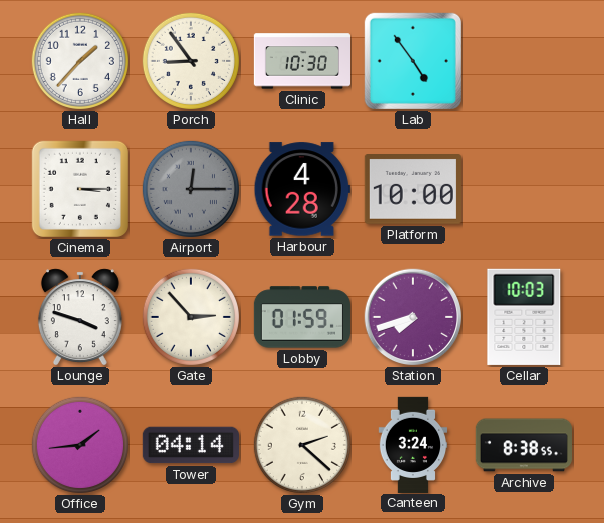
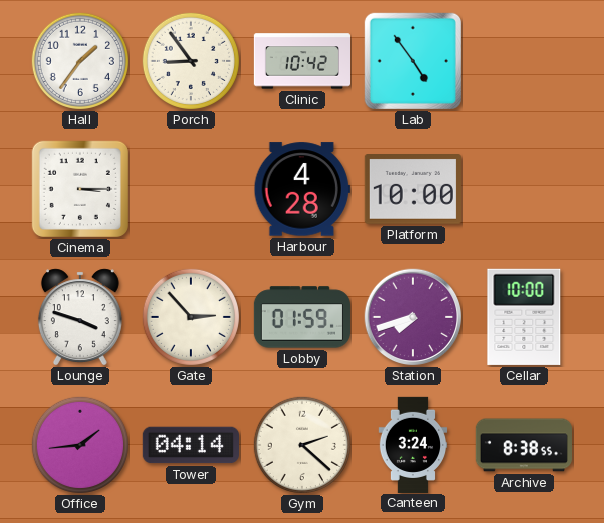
Hall: 1:37 -> 1:36
Clinic: 10:30 -> 10:42
Airport: 12:15 -> none
Cellar: 10:03 -> 10:00
